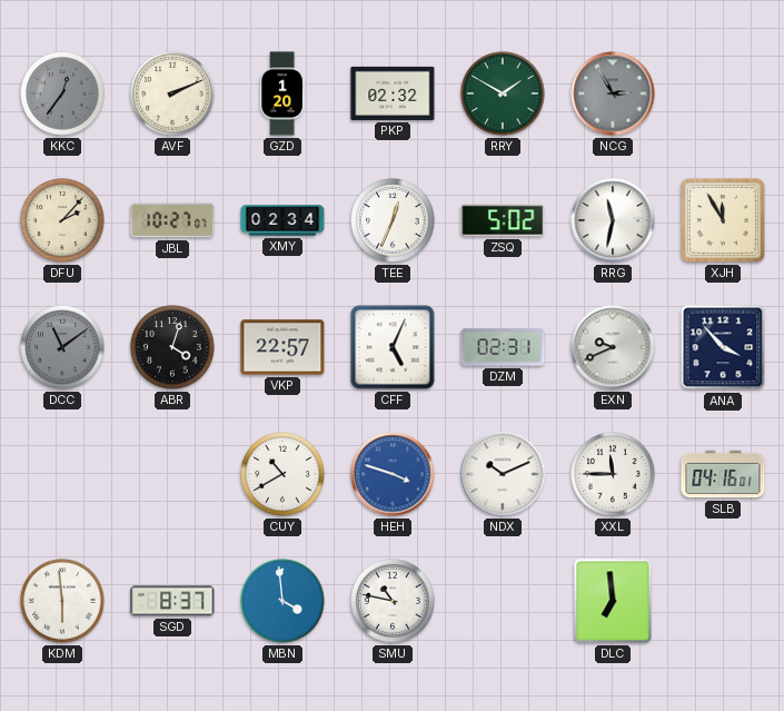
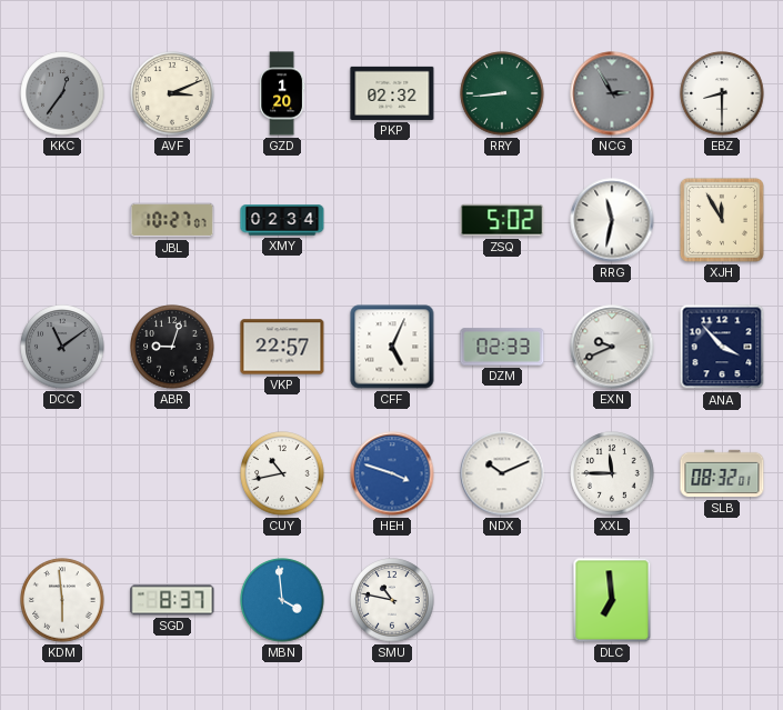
AVF: 2:11 -> 3:11
RRY: 1:50 -> 8:44
EBZ: none -> 8:30
DFU: 2:07 -> none
TEE: 12:34 -> none
ABR: 4:03 -> 9:03
DZM: 02:31 -> 02:33
CUY: 10:40 -> 10:43
SLB: 04:16 -> 08:32
